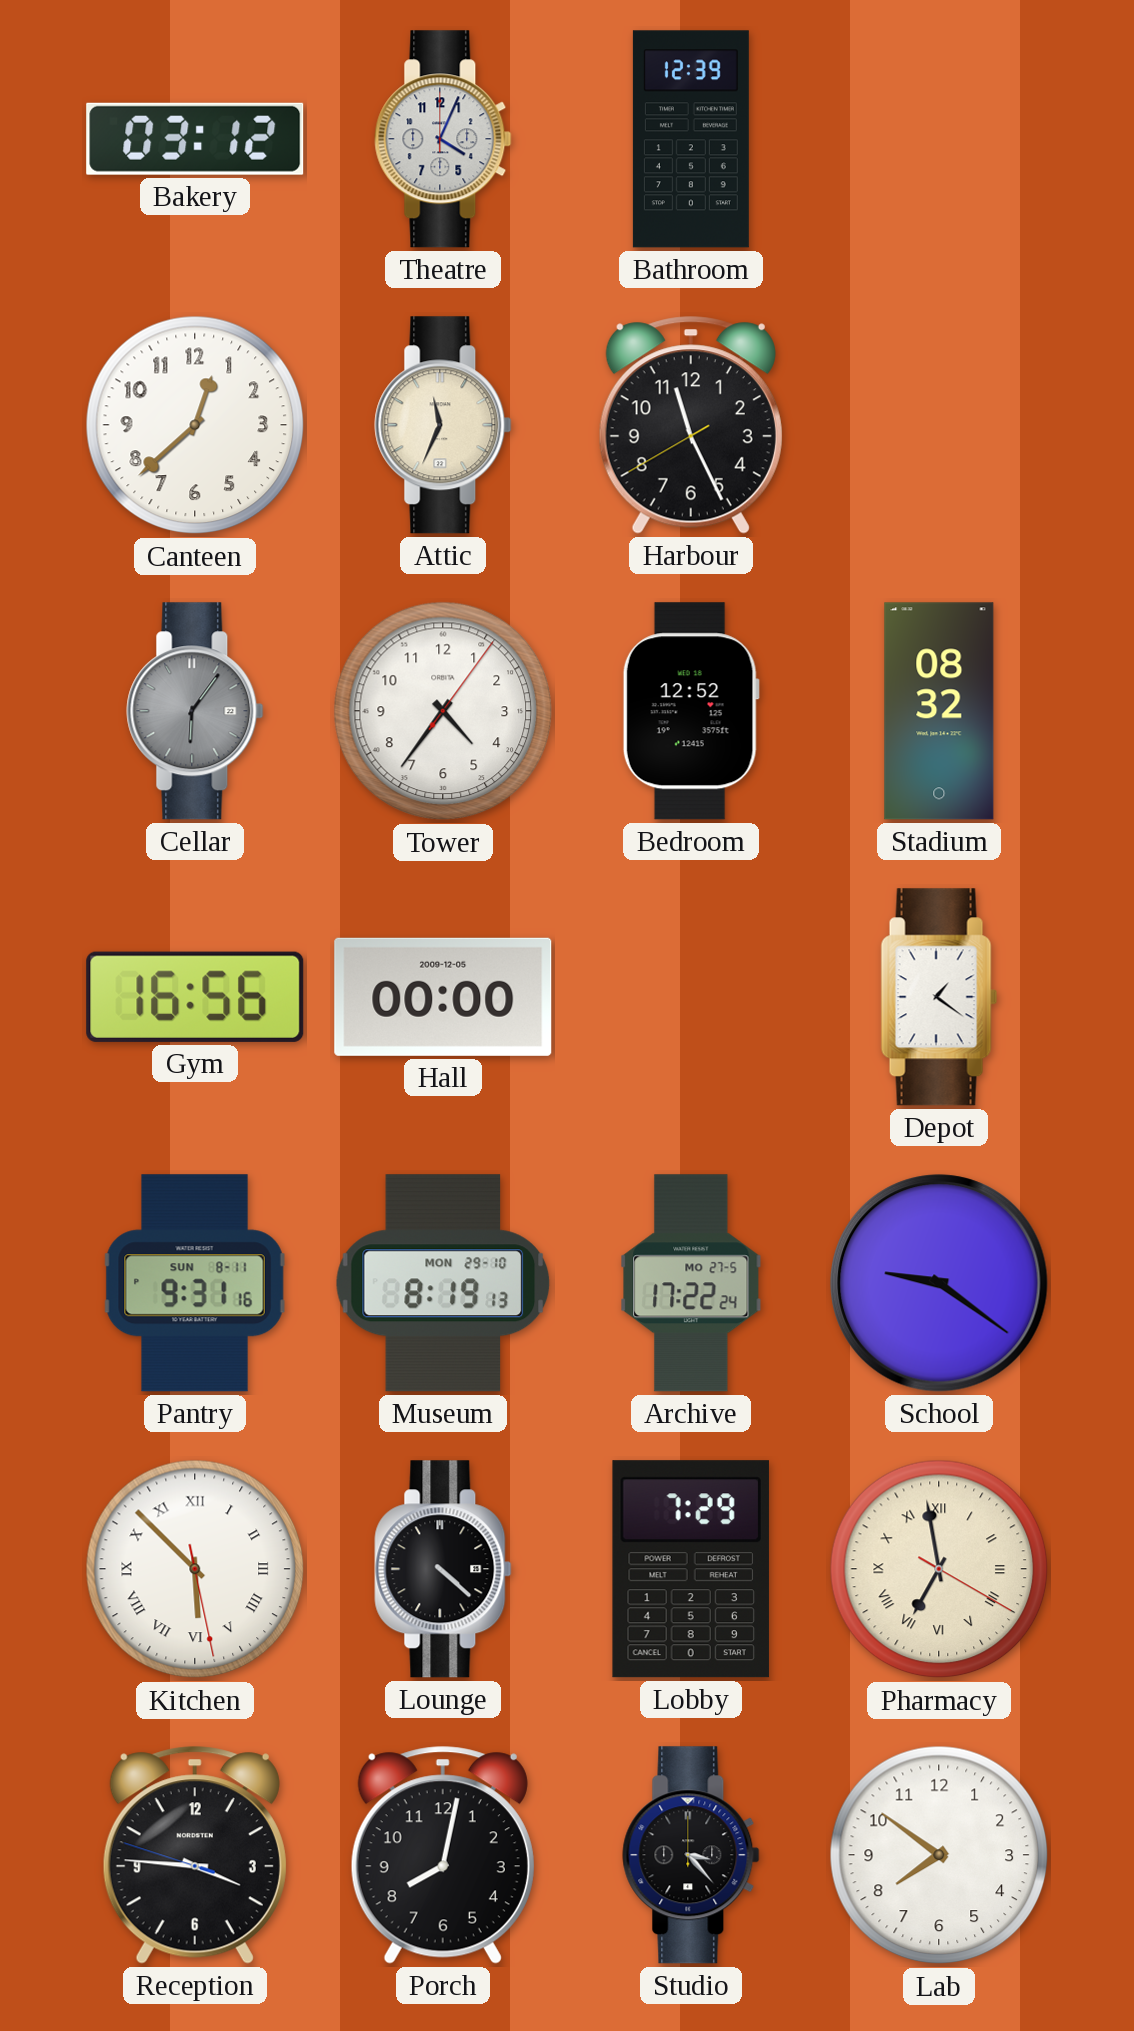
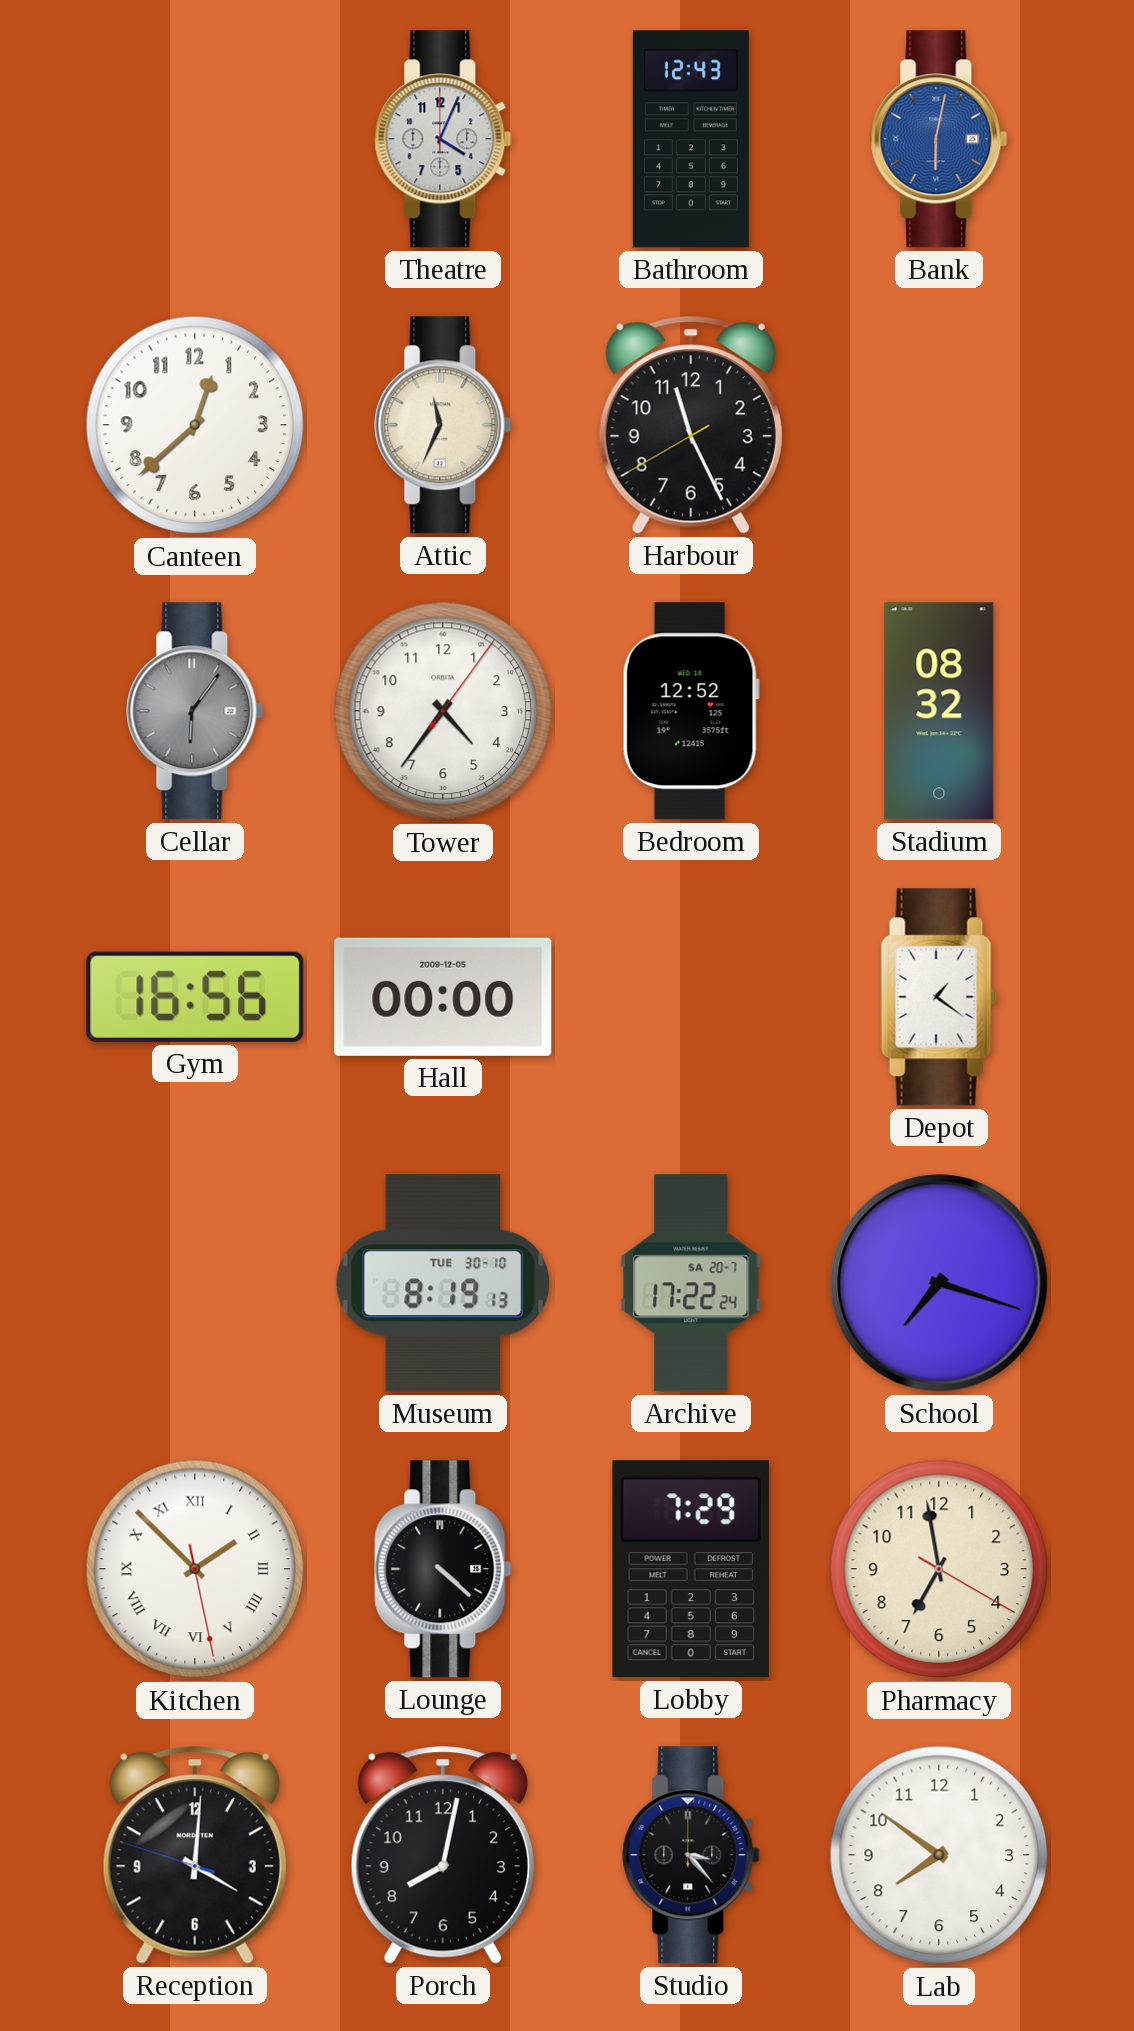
Bakery: 03:12 -> none
Bathroom: 12:39 -> 12:43
Bank: none -> 6:02
Pantry: 9:31 -> none
Museum date: MON 29-10 -> TUE 30-10
Archive date: MO 27-5 -> SA 20-7
School: 9:21 -> 7:18
Kitchen: 5:52 -> 1:52
Pharmacy numerals: Roman -> Arabic
Reception: 3:45 -> 4:00
